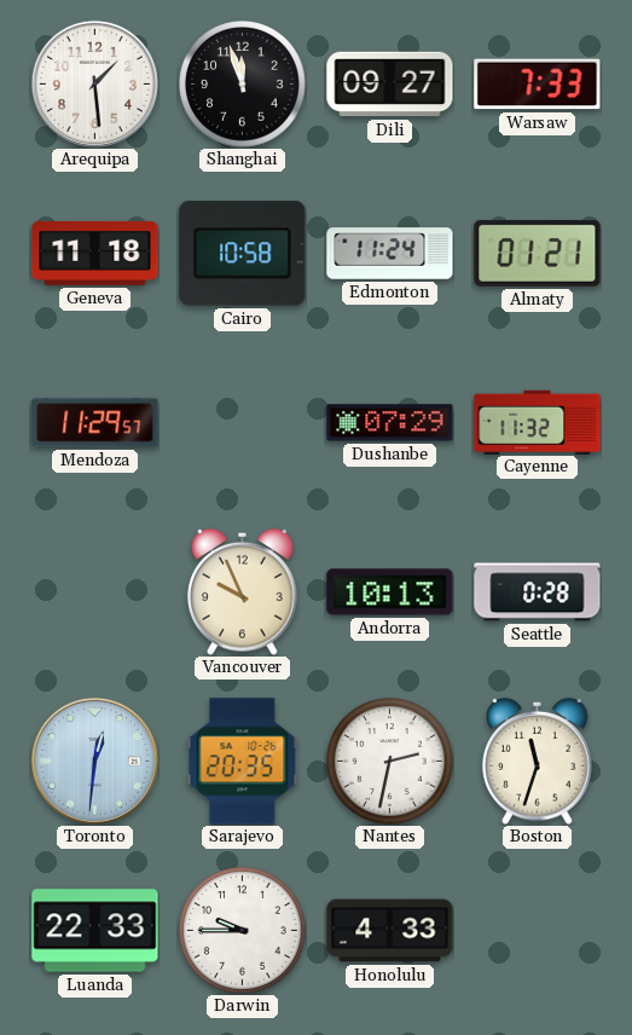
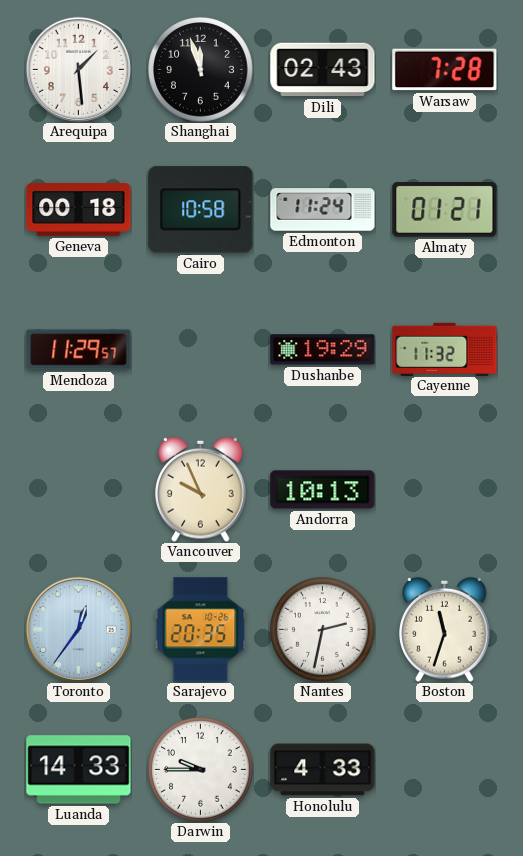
Dili: 09:27 -> 02:43
Warsaw: 7:33 -> 7:28
Geneva: 11:18 -> 00:18
Dushanbe: 07:29 -> 19:29
Seattle: 0:28 -> none
Toronto: 12:31 -> 12:36
Luanda: 22:33 -> 14:33
